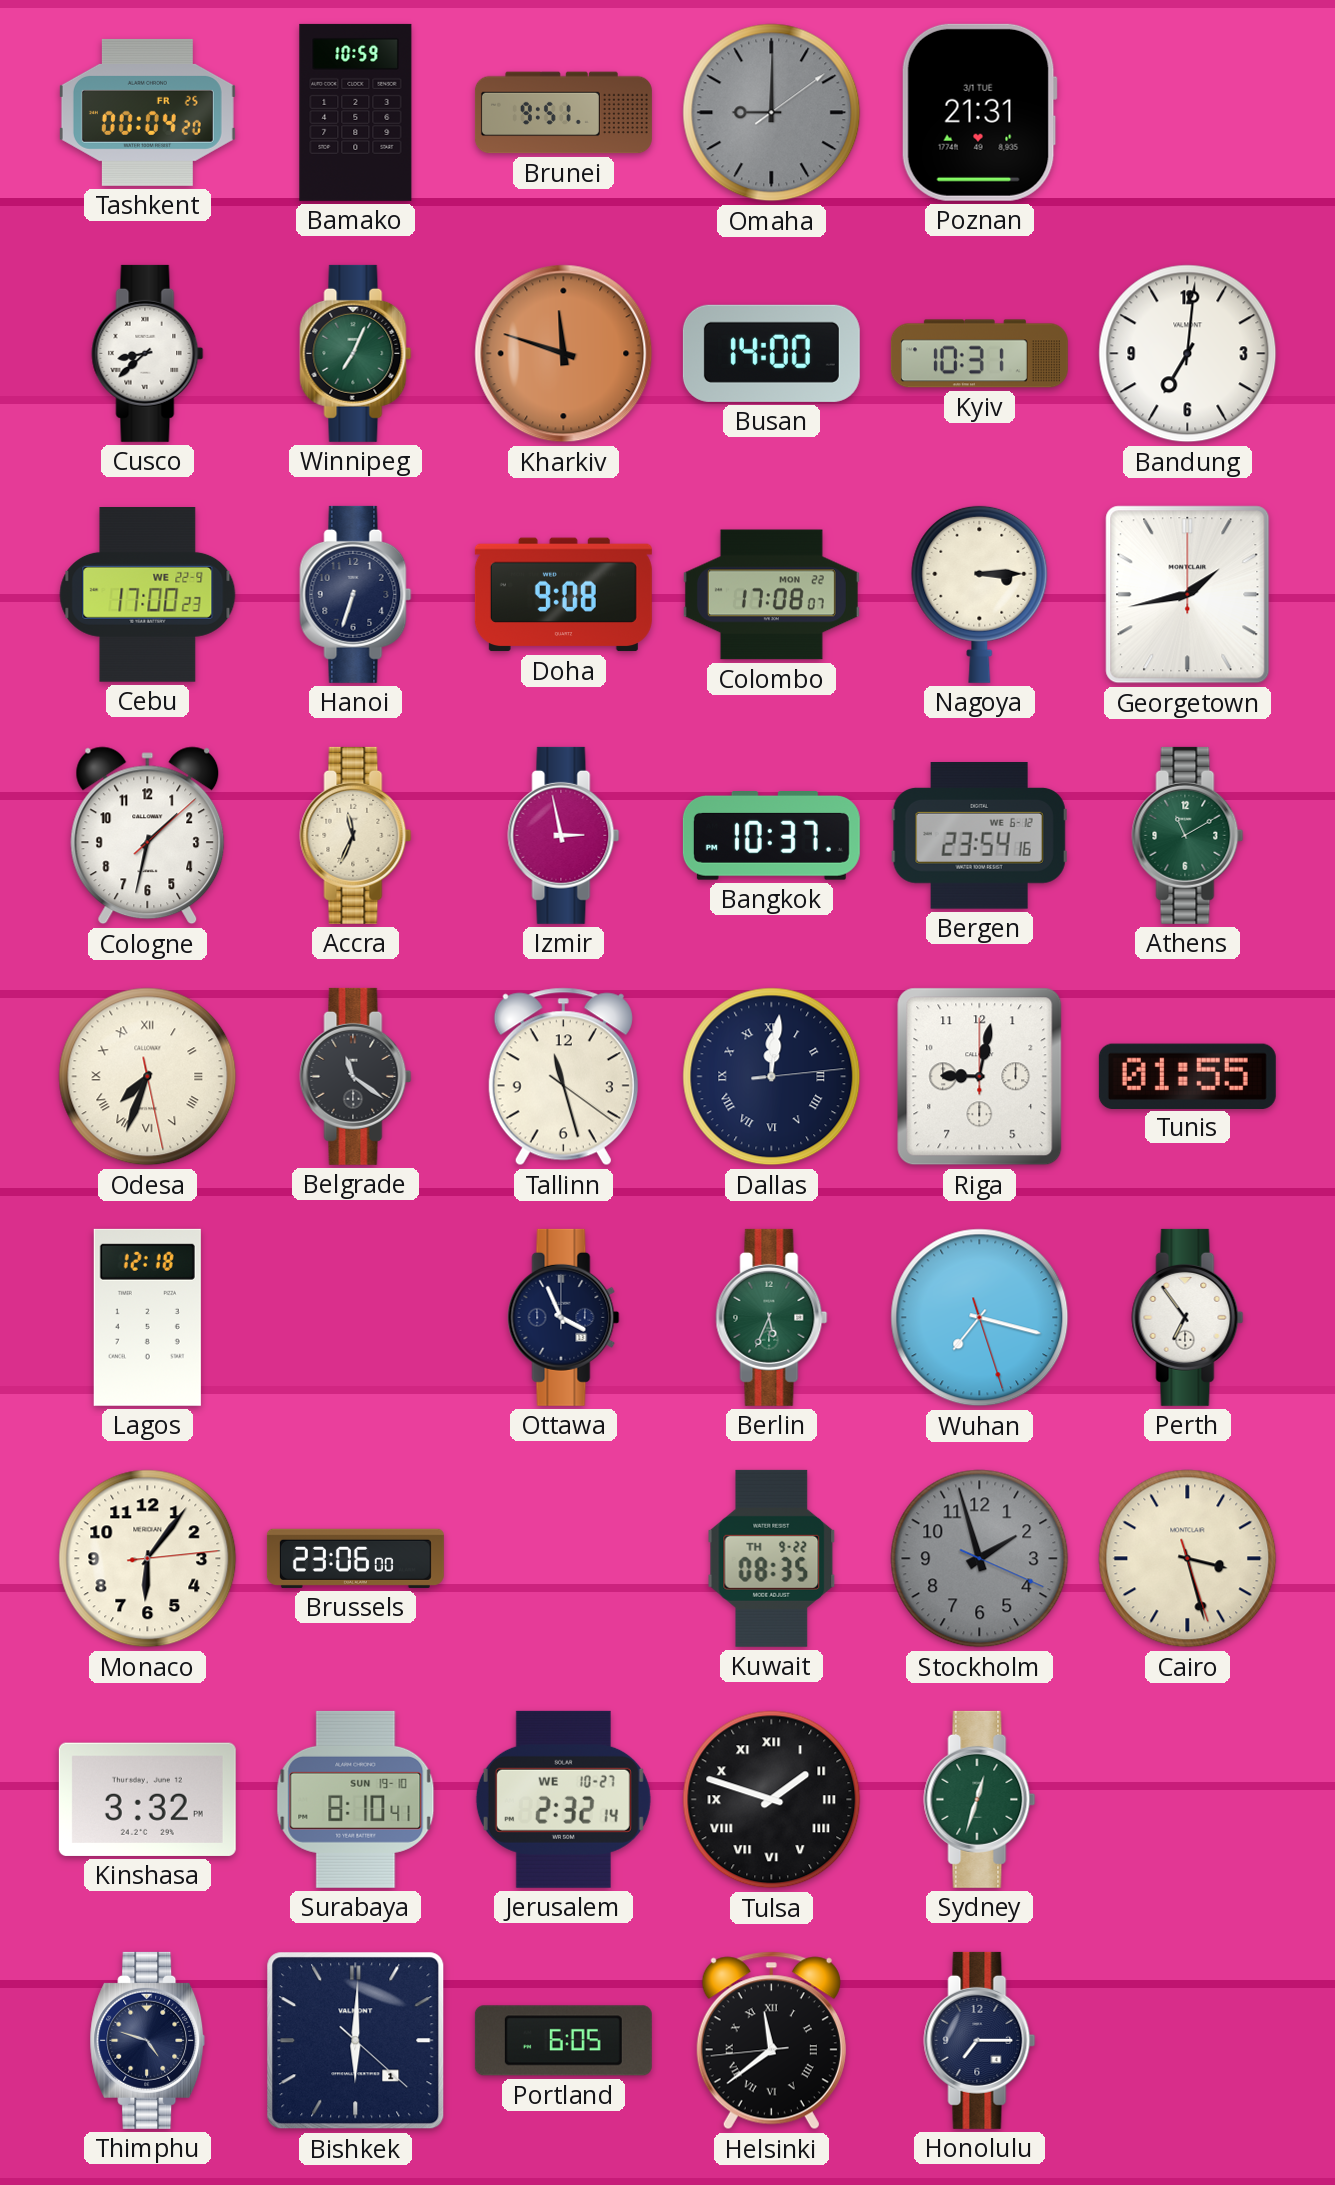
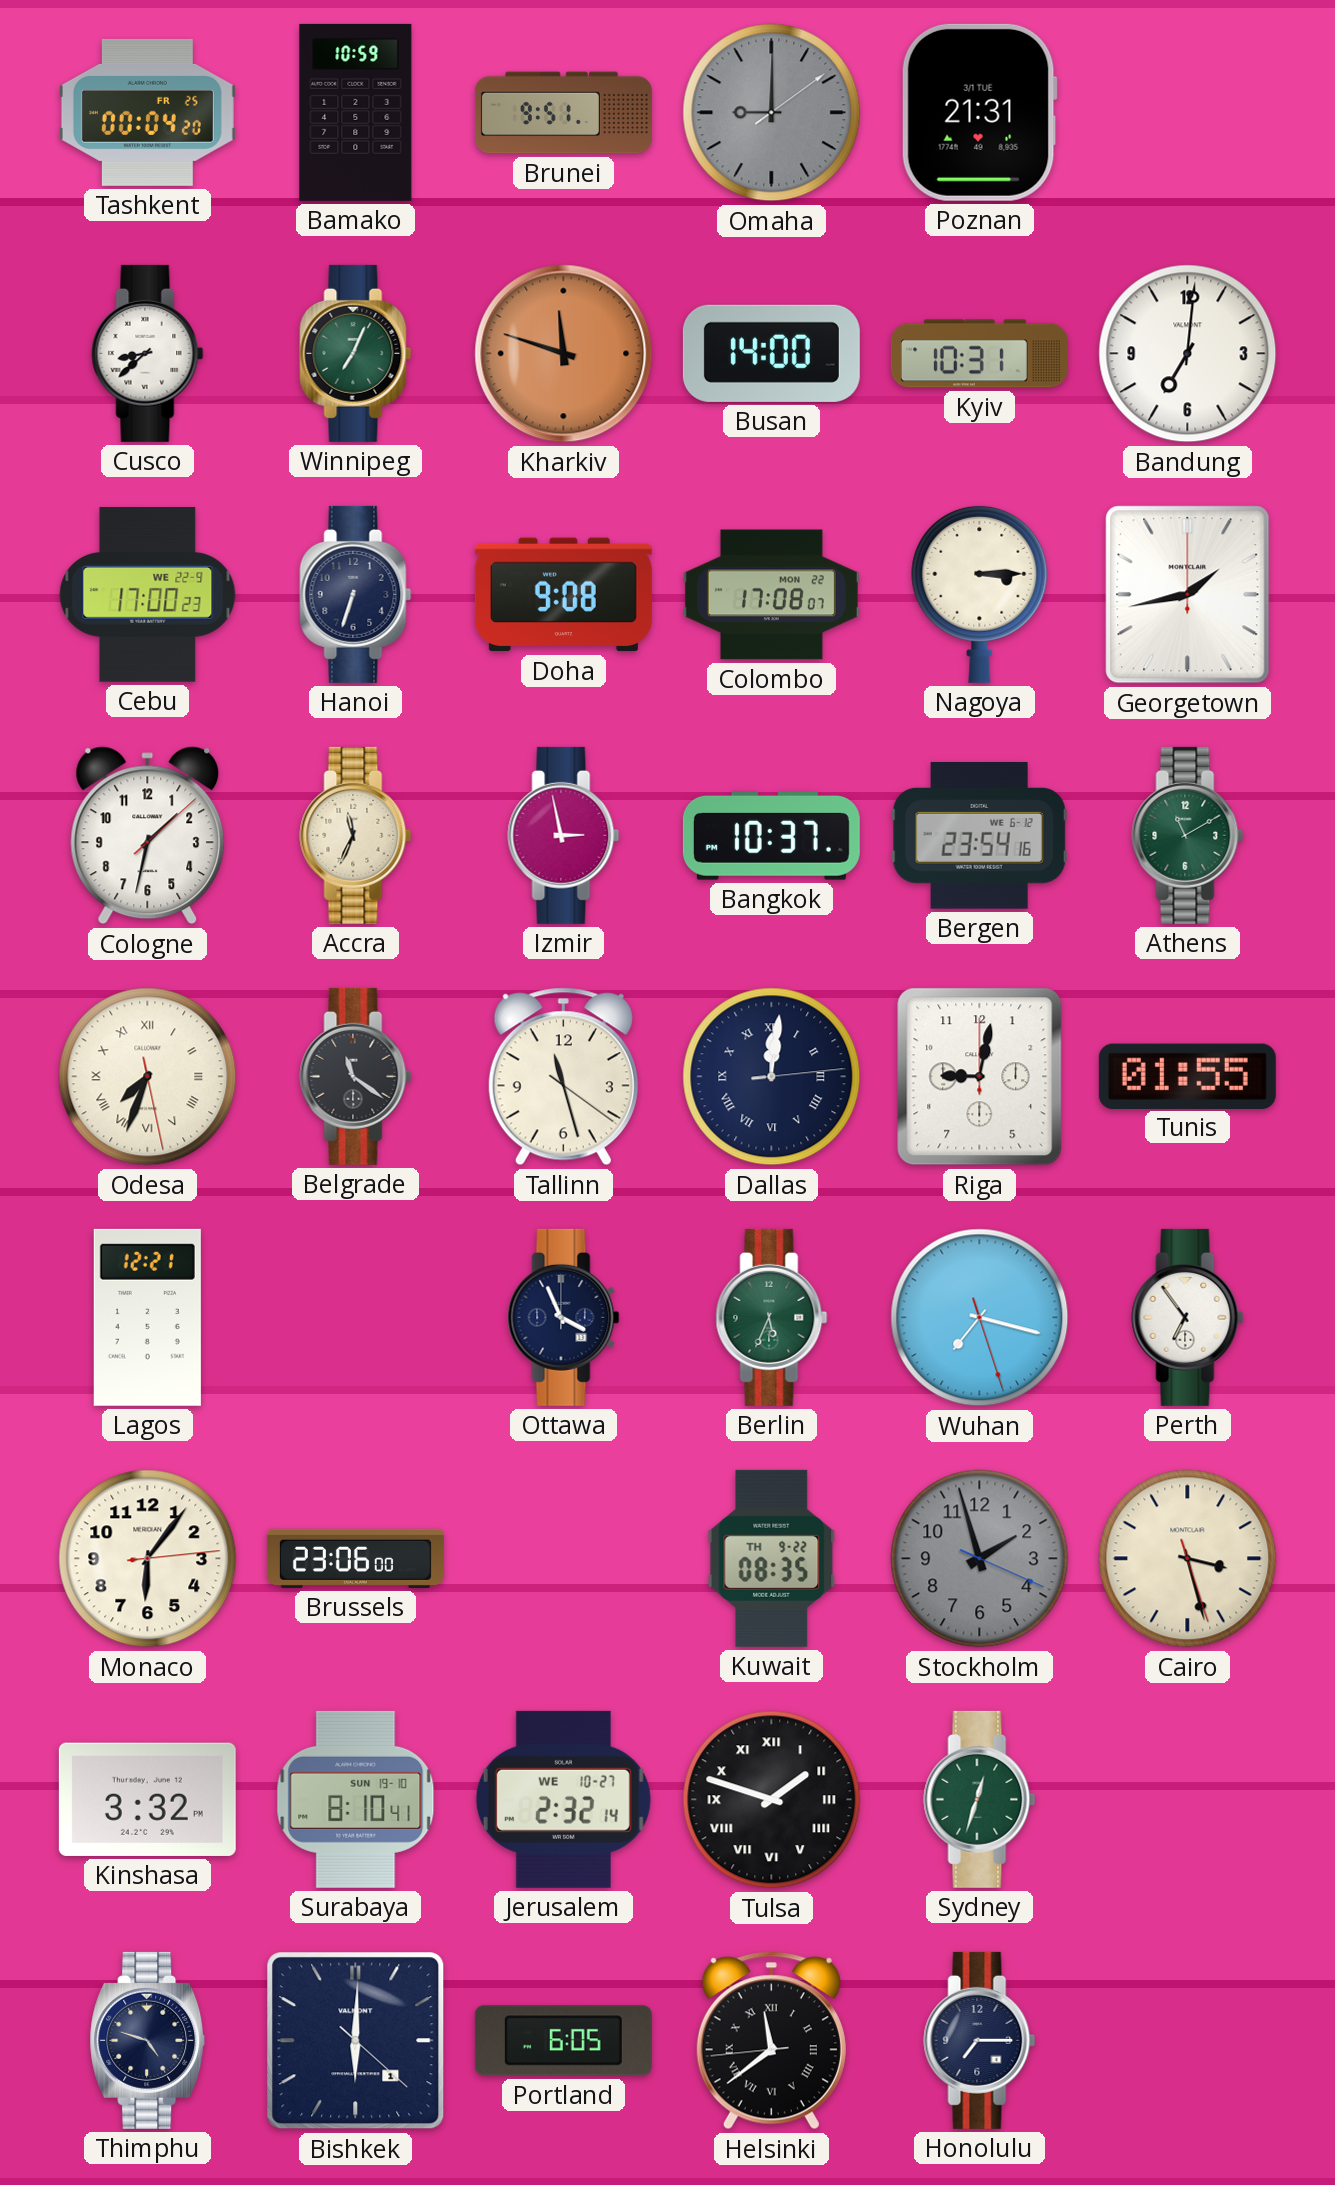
Lagos: 12:18 -> 12:21
